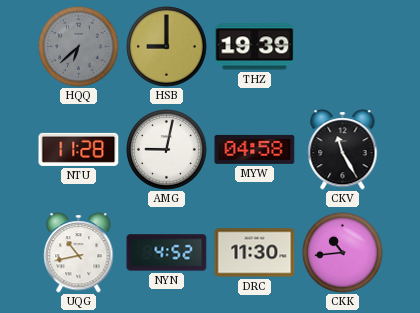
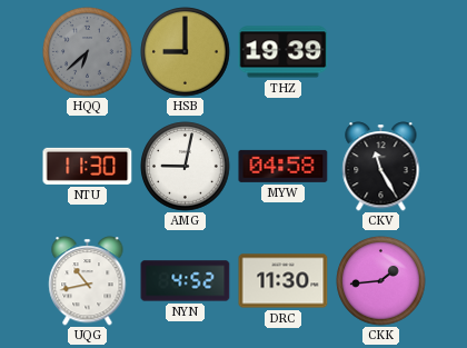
NTU: 11:28 -> 11:30
CKK: 10:44 -> 1:44
